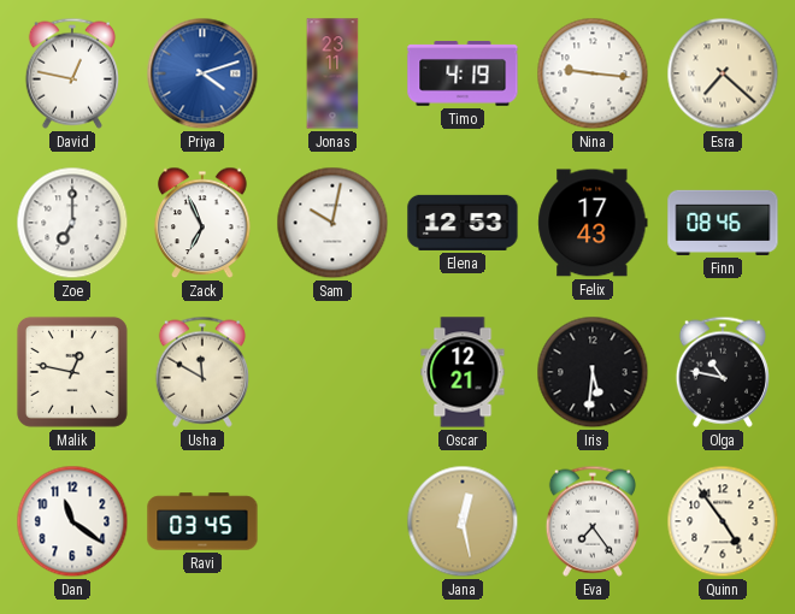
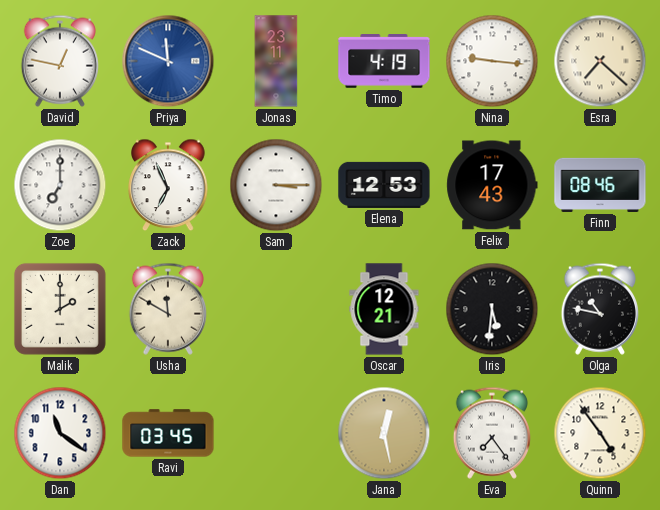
Priya: 4:12 -> 11:49
Sam: 10:02 -> 3:15
Malik: 12:47 -> 2:00
